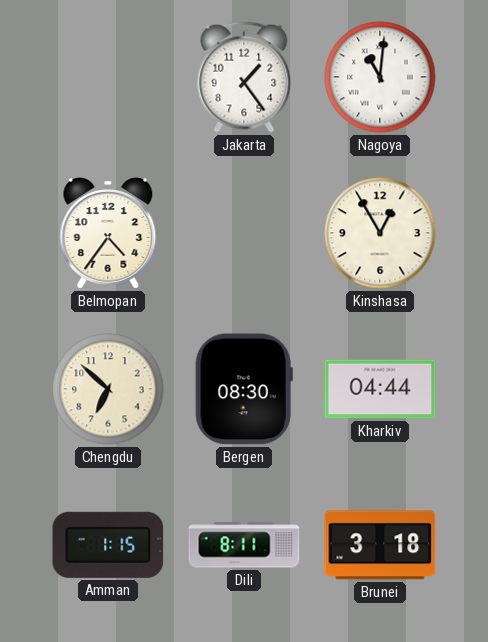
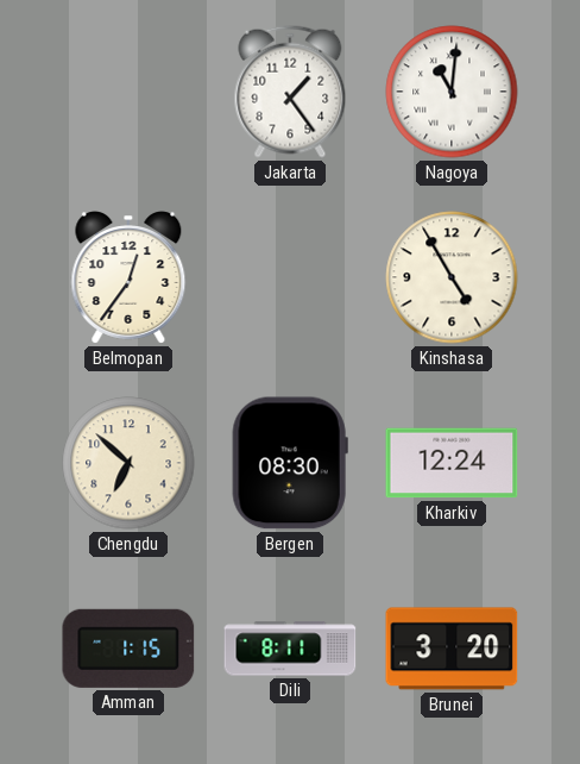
Belmopan: 4:36 -> 12:36
Kinshasa: 12:55 -> 4:55
Kharkiv: 04:44 -> 12:24
Brunei: 3:18 -> 3:20
